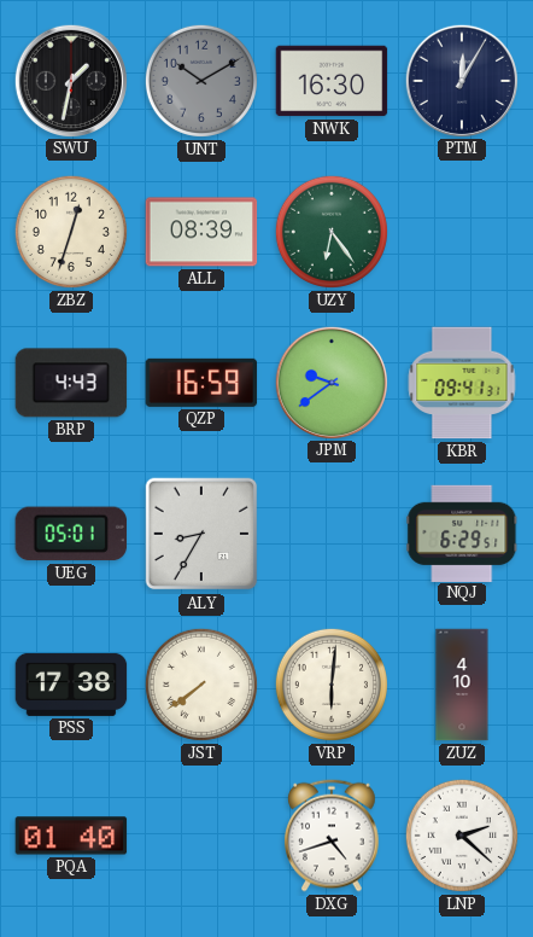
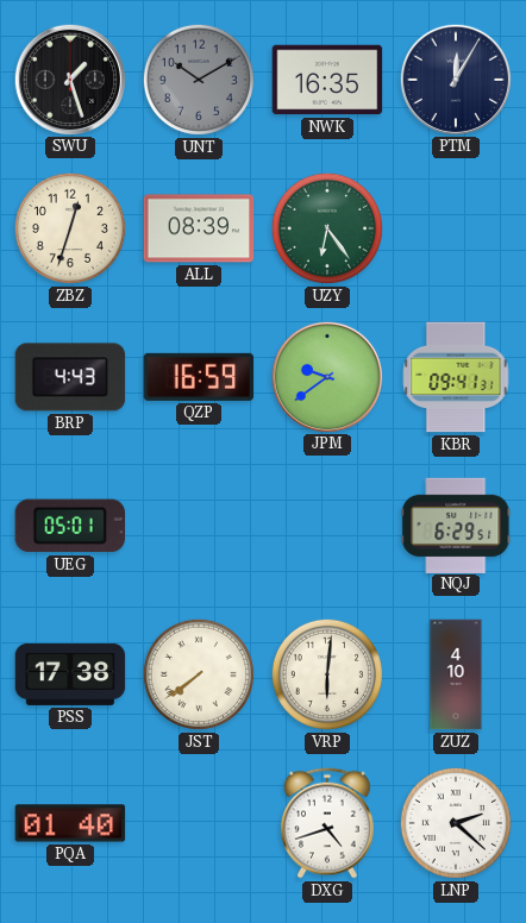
SWU: 1:32 -> 1:27
NWK: 16:30 -> 16:35
ALY: 8:35 -> none
